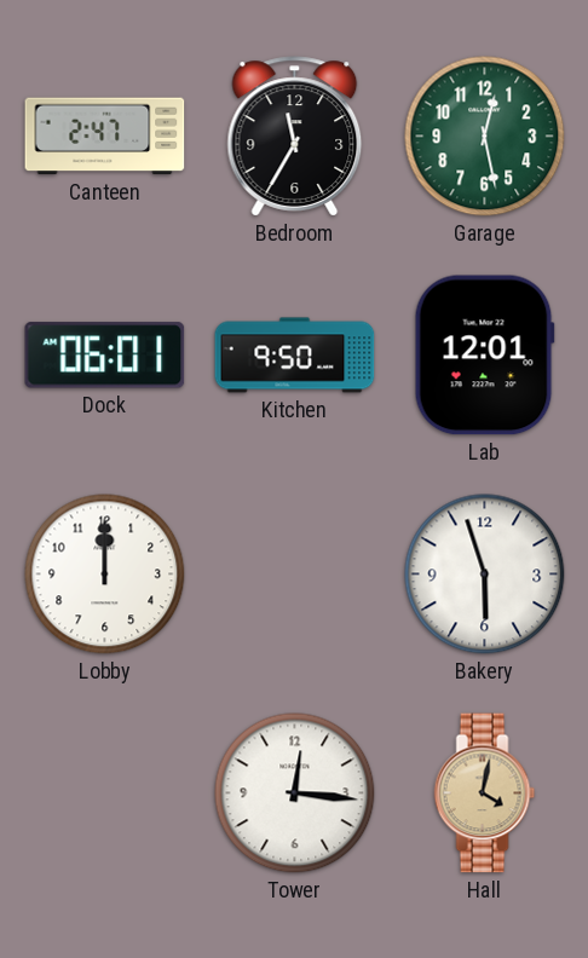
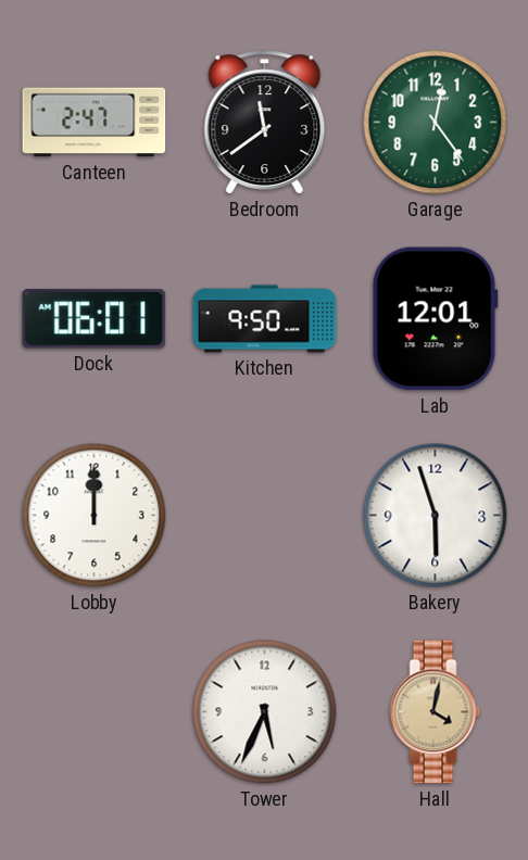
Bedroom: 11:35 -> 11:39
Garage: 12:28 -> 12:24
Tower: 12:16 -> 5:34
